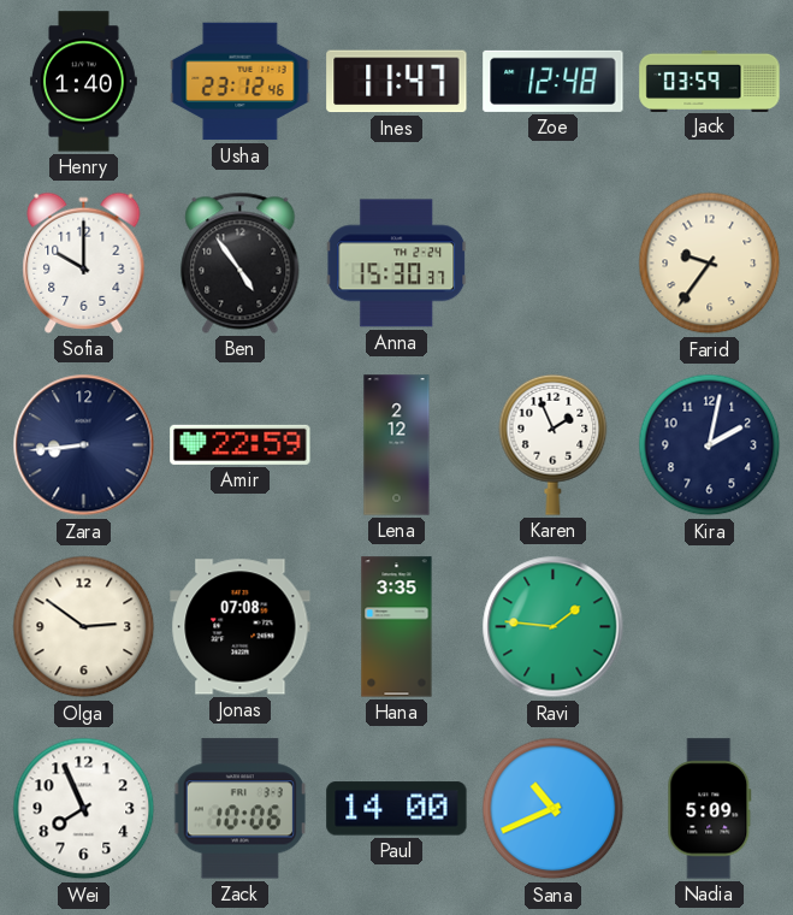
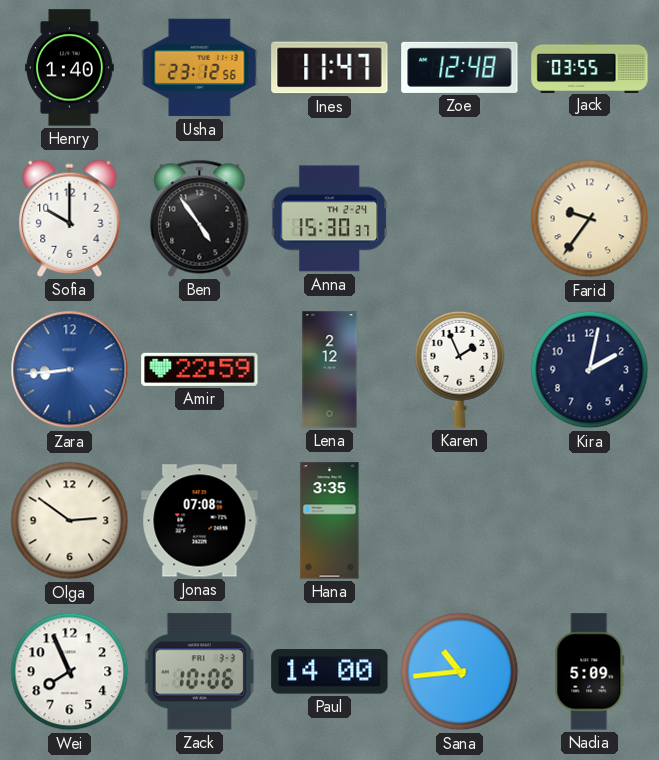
Usha: 23:12:46 -> 23:12:56
Jack: 03:59 -> 03:55
Zara dial: navy -> blue
Ravi: 1:46 -> none
Sana: 10:41 -> 10:44
